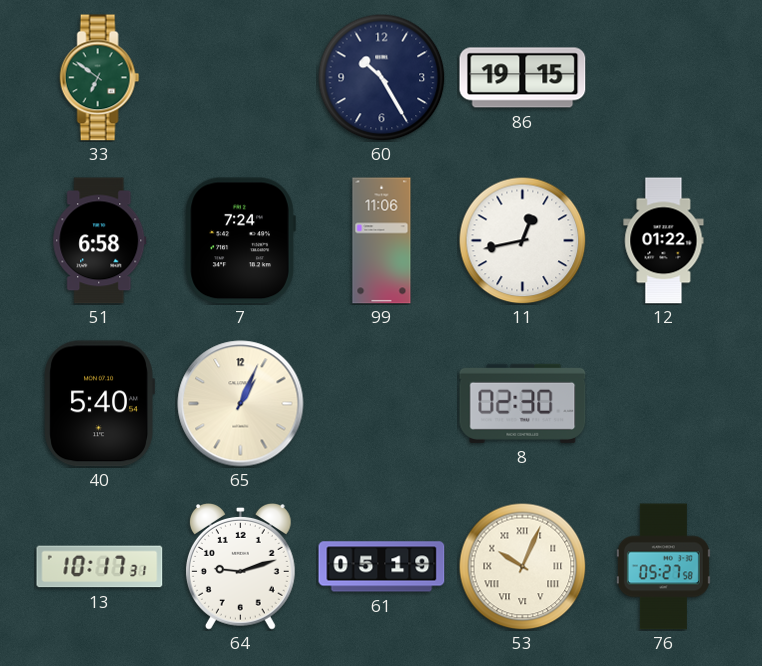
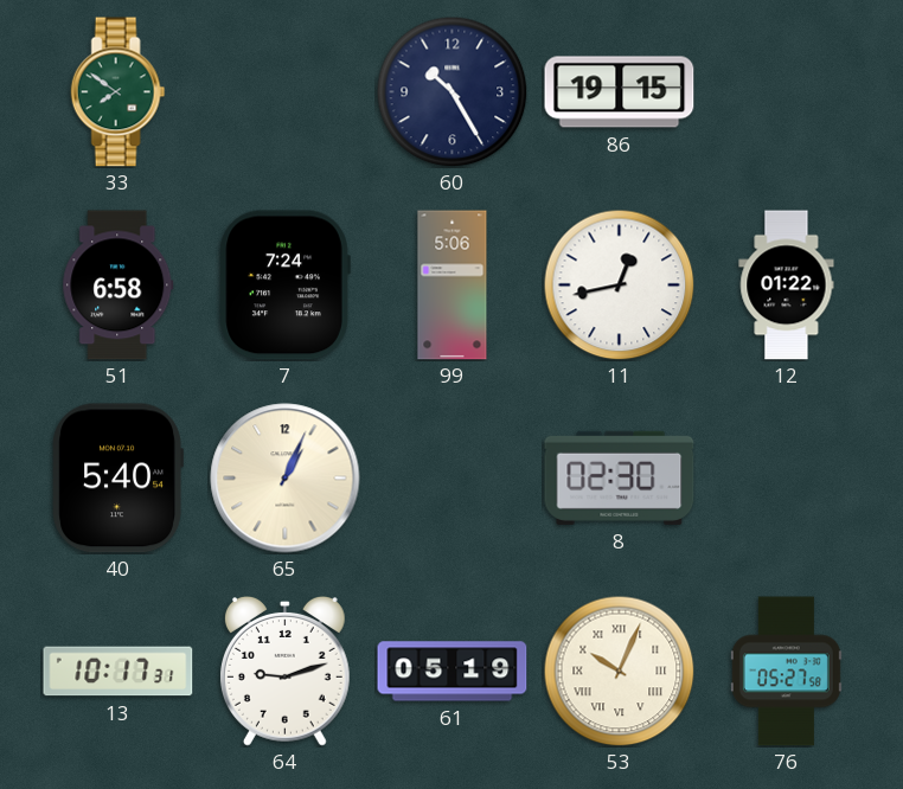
33: 6:51 -> 7:51
99: 11:06 -> 5:06
